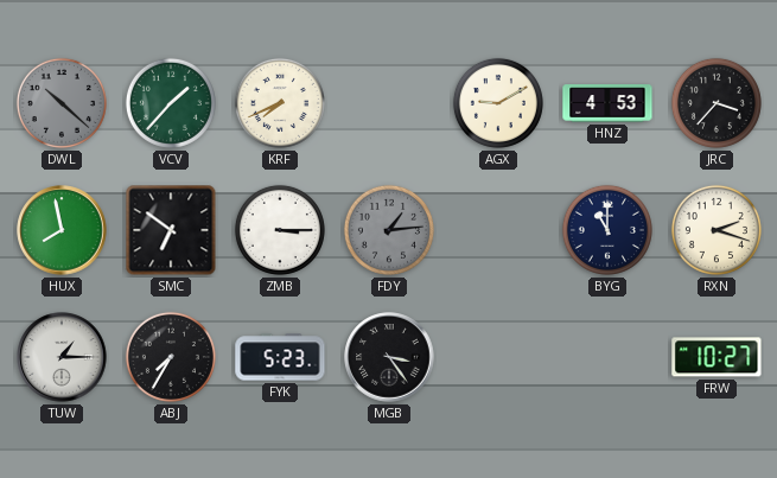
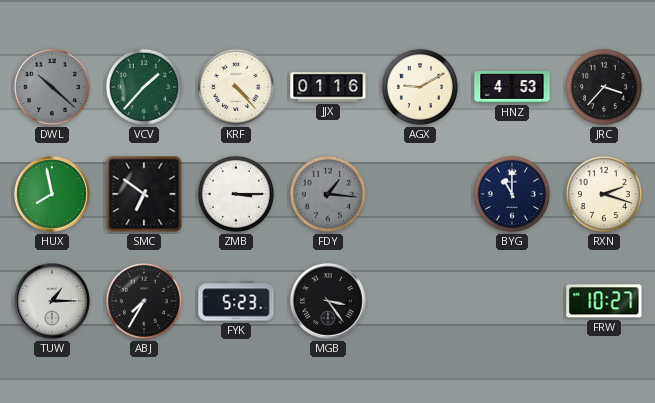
KRF: 7:41 -> 4:23
JJX: none -> 01:16
FDY: 1:14 -> 1:16
